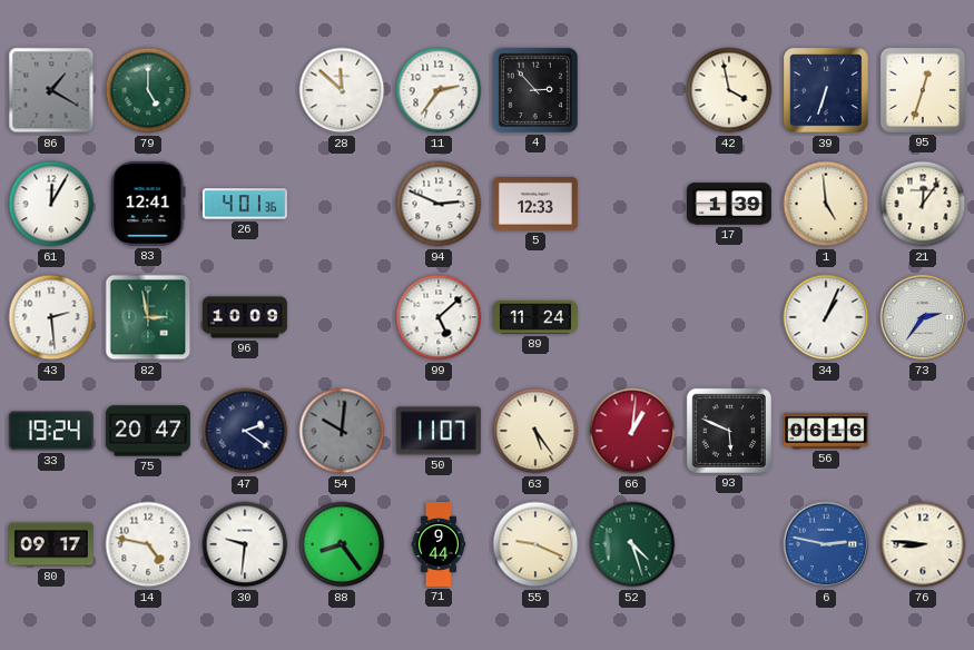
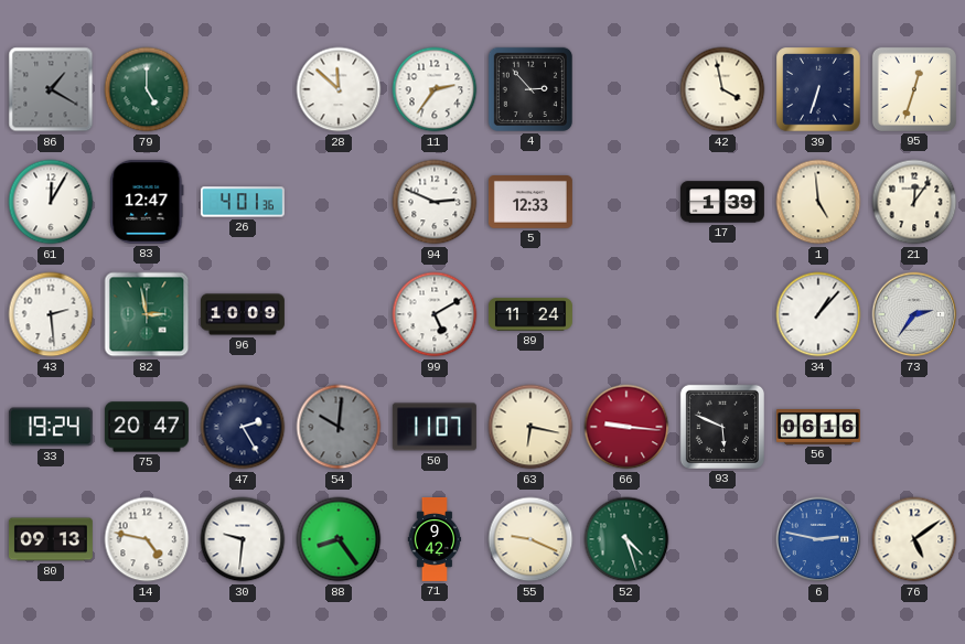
83: 12:41 -> 12:47
99: 5:08 -> 5:10
34: 1:04 -> 1:07
47: 2:21 -> 2:25
63: 5:24 -> 6:17
66: 1:01 -> 9:16
80: 09:17 -> 09:13
71: 9:44 -> 9:42
76: 8:46 -> 5:09
